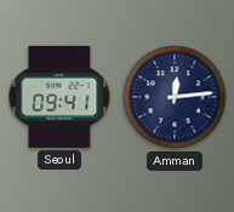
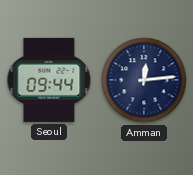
Seoul: 09:41 -> 09:44
